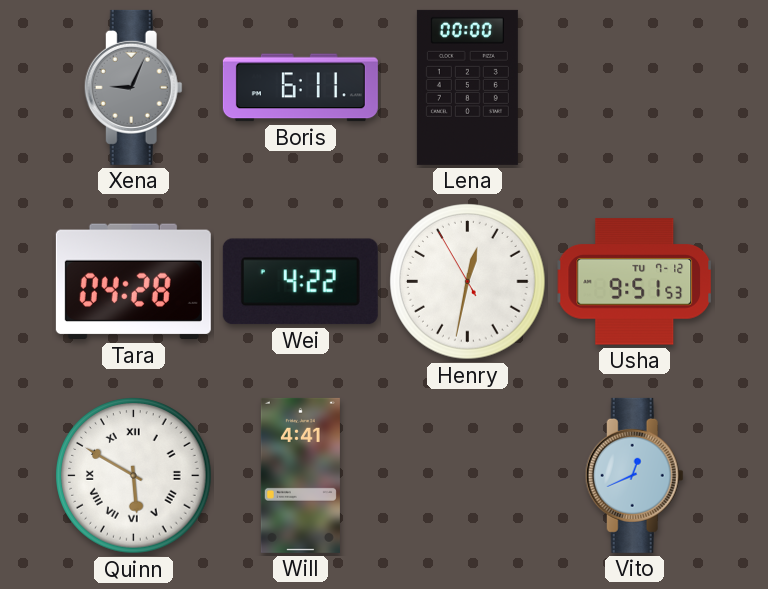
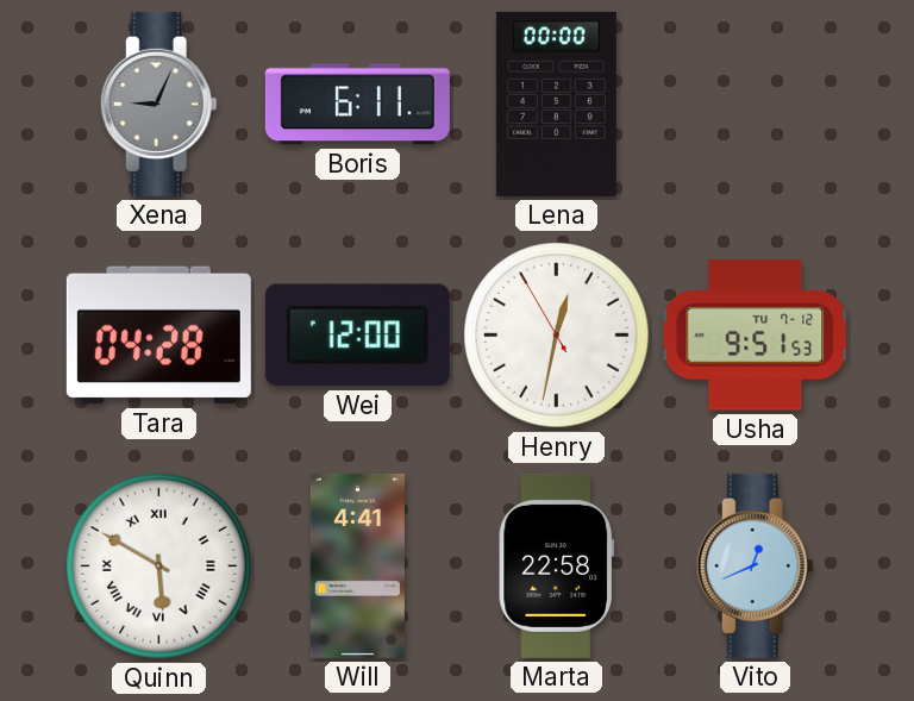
Wei: 4:22 -> 12:00
Marta: none -> 22:58
